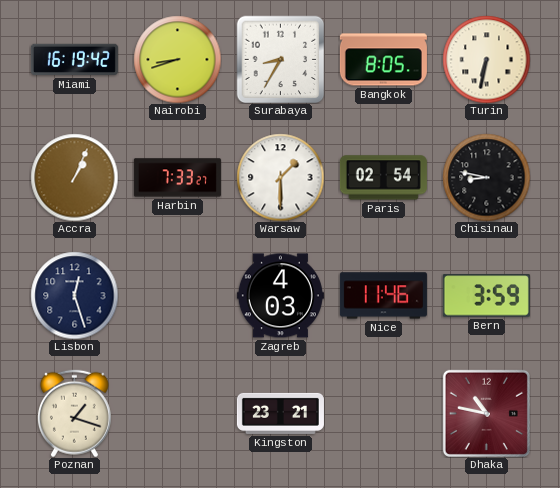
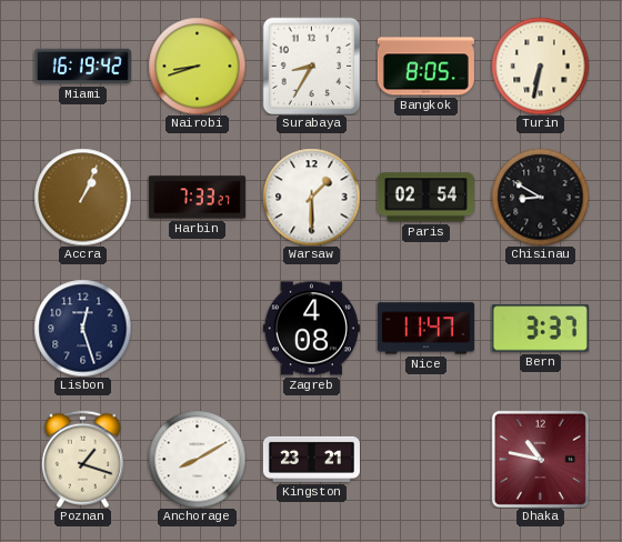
Chisinau: 8:47 -> 8:50
Zagreb: 4:03 -> 4:08
Nice: 11:46 -> 11:47
Bern: 3:59 -> 3:37
Anchorage: none -> 8:10
